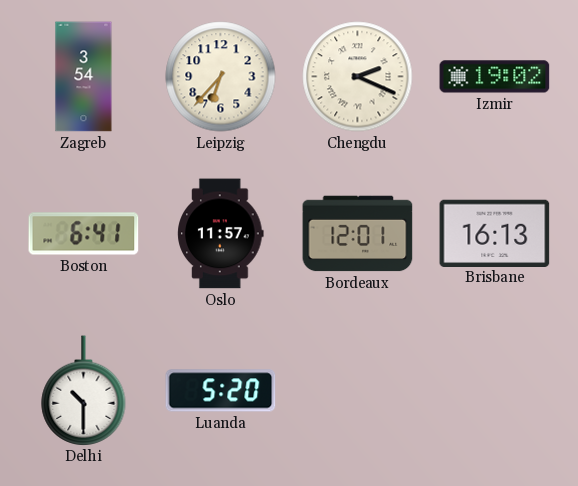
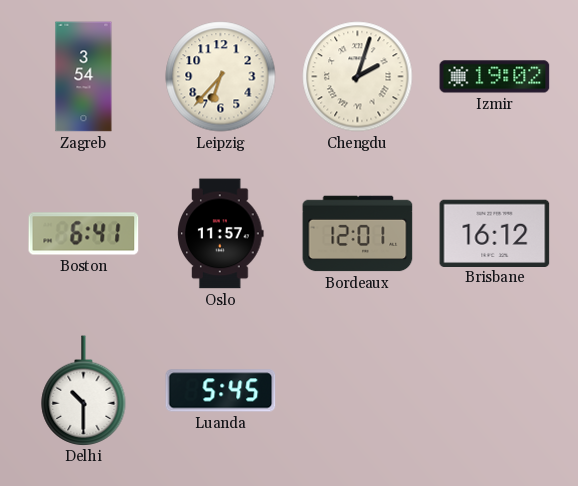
Chengdu: 2:19 -> 2:03
Brisbane: 16:13 -> 16:12
Luanda: 5:20 -> 5:45
